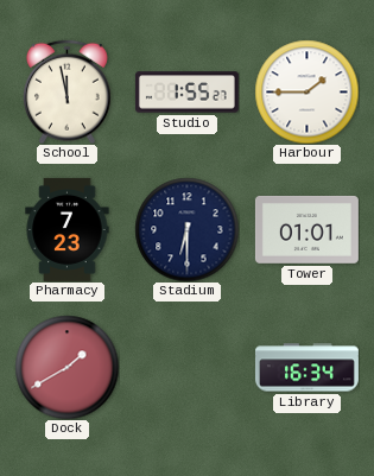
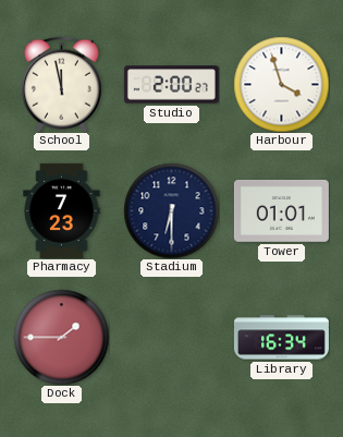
Studio: 1:55 -> 2:00
Harbour: 1:45 -> 3:57
Dock: 1:40 -> 1:45
